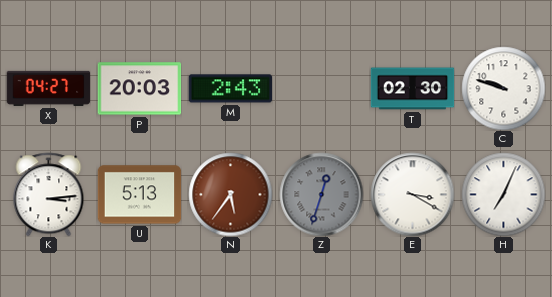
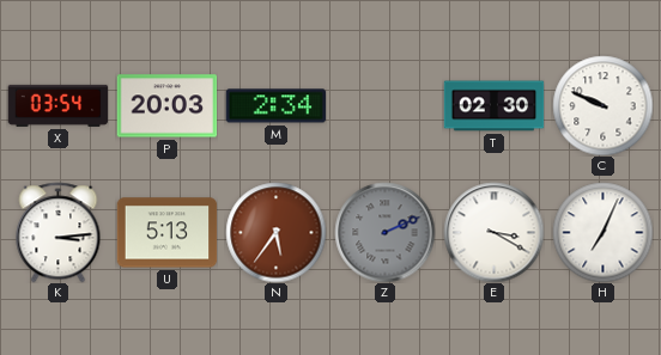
X: 04:27 -> 03:54
M: 2:43 -> 2:34
C: 9:48 -> 9:49
Z: 12:33 -> 2:11
